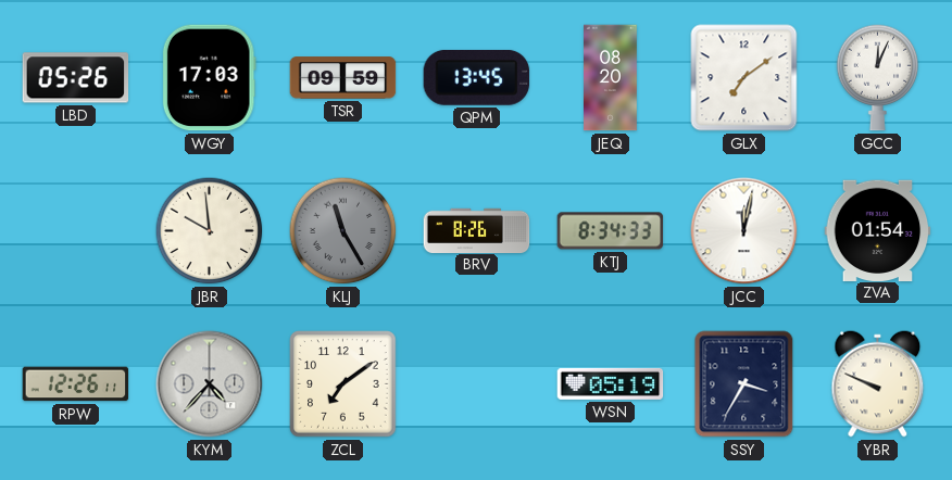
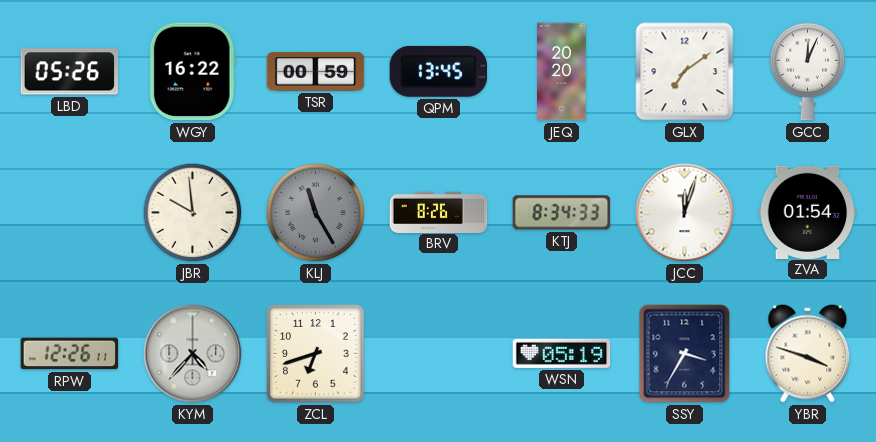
WGY: 17:03 -> 16:22
TSR: 09:59 -> 00:59
JEQ: 08:20 -> 20:20
JCC: 12:02 -> 12:03
ZCL: 7:09 -> 6:42
YBR: 9:49 -> 3:48
